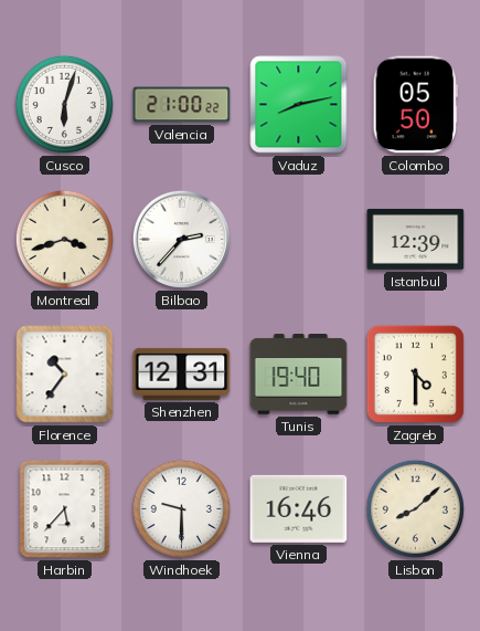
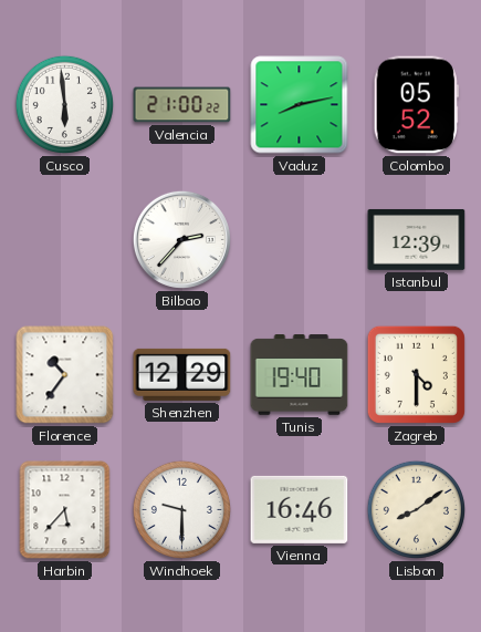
Cusco: 6:03 -> 5:59
Colombo: 05:50 -> 05:52
Montreal: 3:42 -> none
Shenzhen: 12:31 -> 12:29
Lisbon: 8:08 -> 8:09
